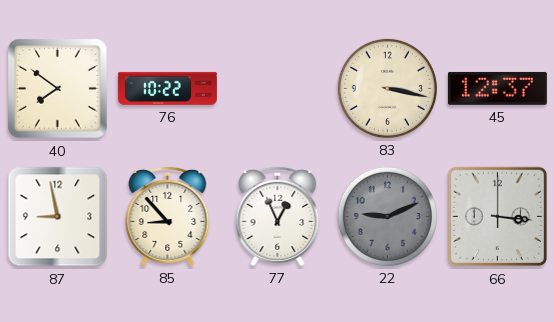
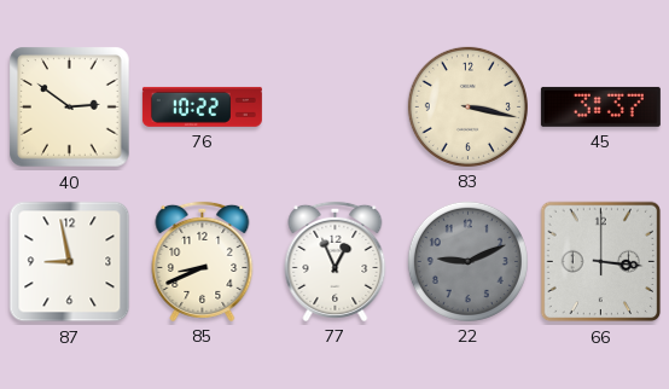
40: 7:51 -> 2:51
45: 12:37 -> 3:37
85: 8:53 -> 8:41
